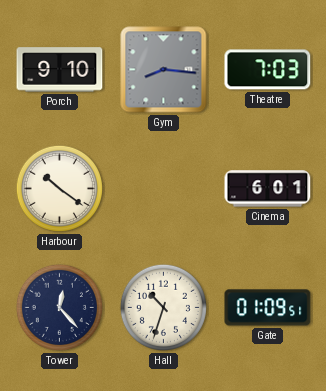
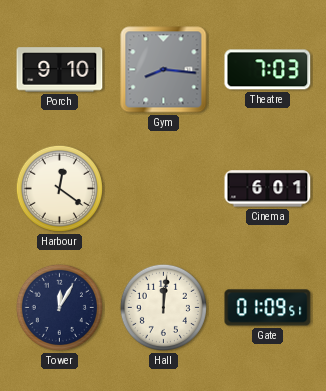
Harbour: 10:21 -> 12:21
Tower: 12:23 -> 12:05
Hall: 10:33 -> 12:01
